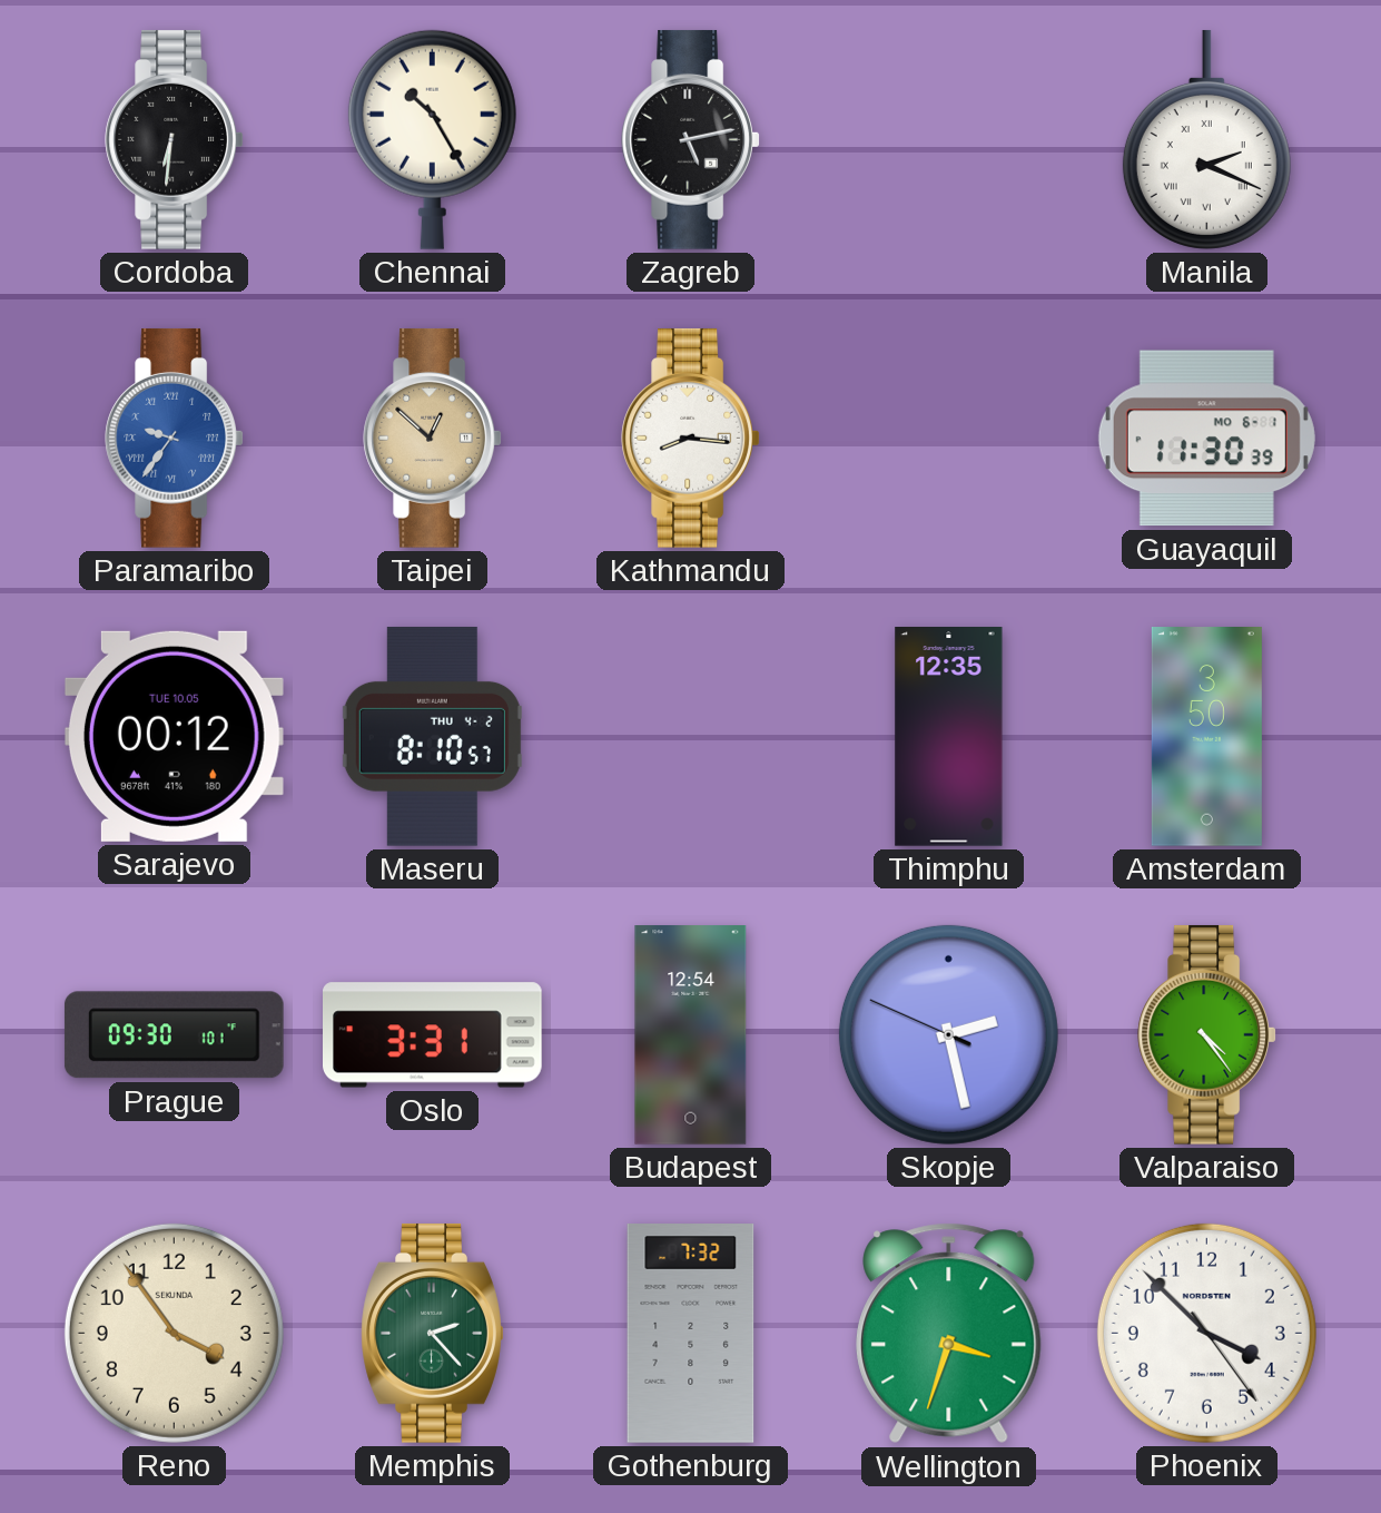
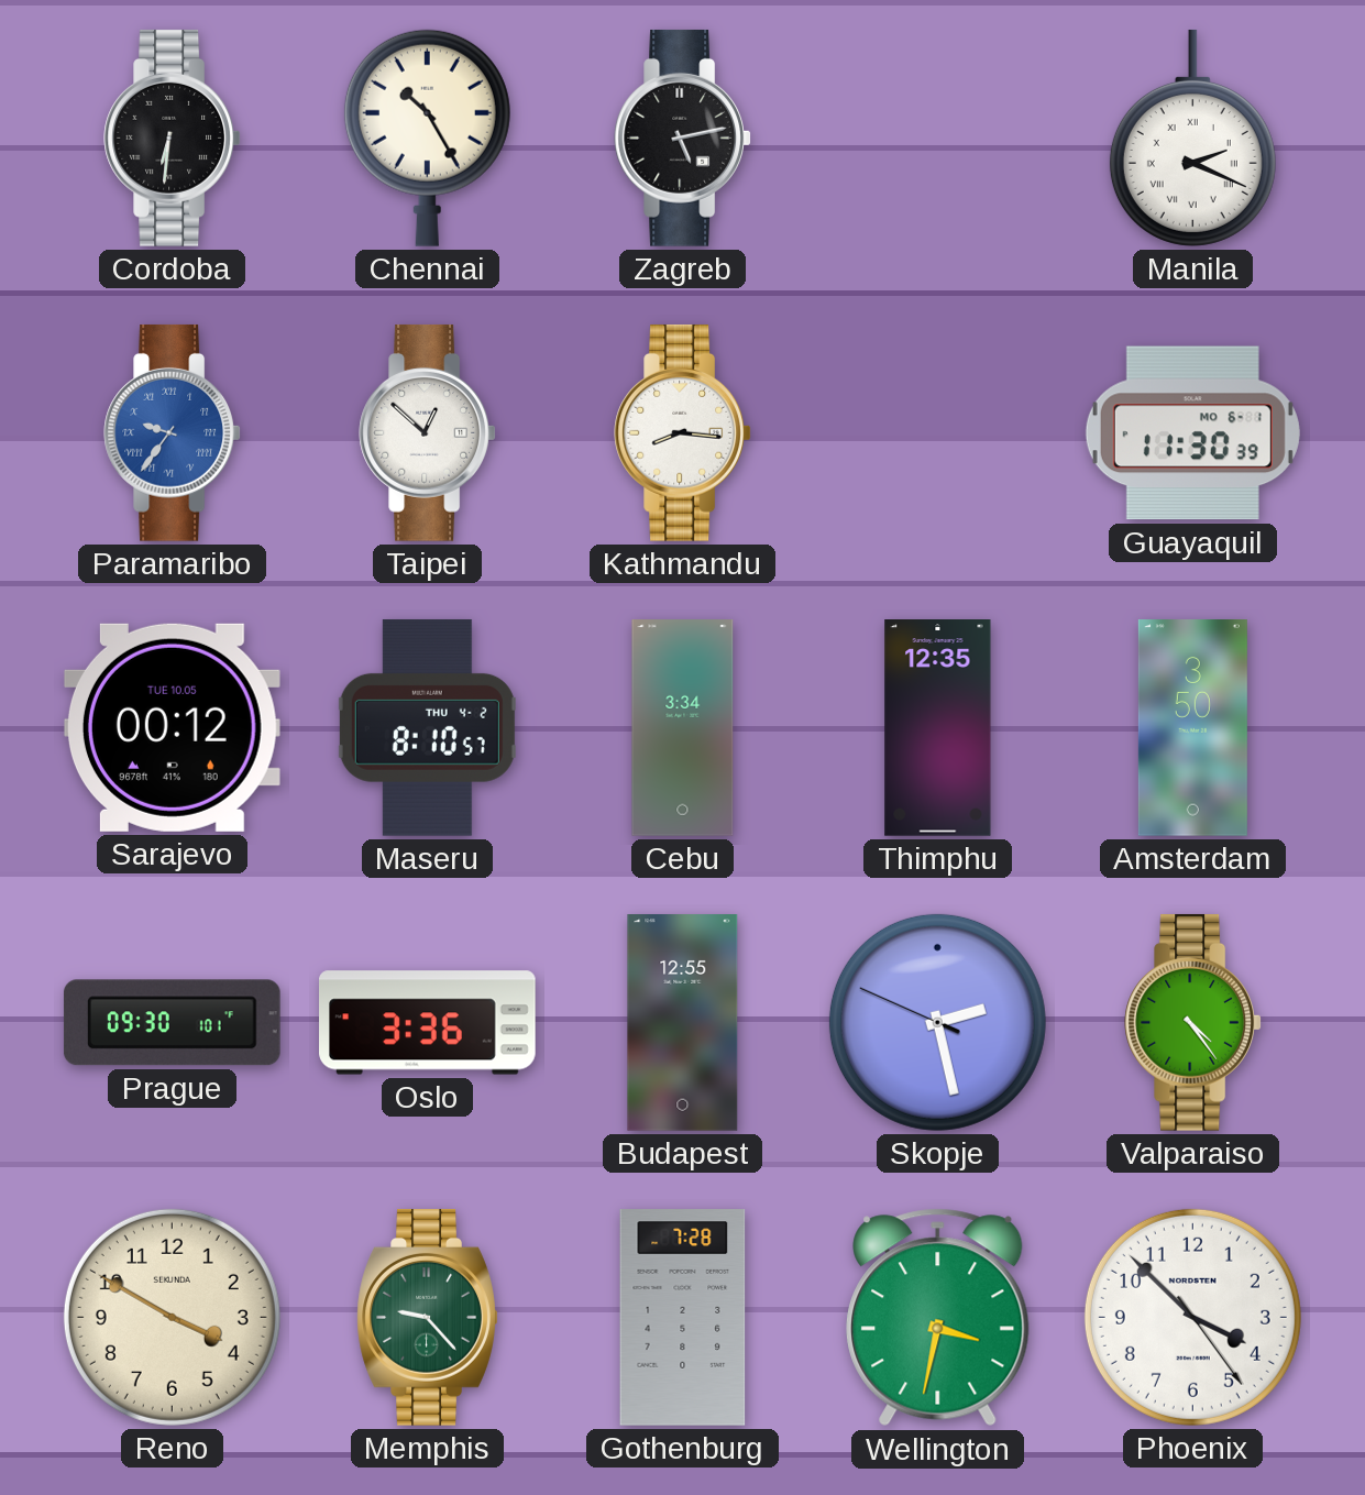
Taipei dial: champagne -> white
Cebu: none -> 3:34
Oslo: 3:31 -> 3:36
Budapest: 12:54 -> 12:55
Reno: 3:54 -> 3:50
Memphis: 2:23 -> 9:23
Gothenburg: 7:32 -> 7:28
Wellington: 3:33 -> 3:32
